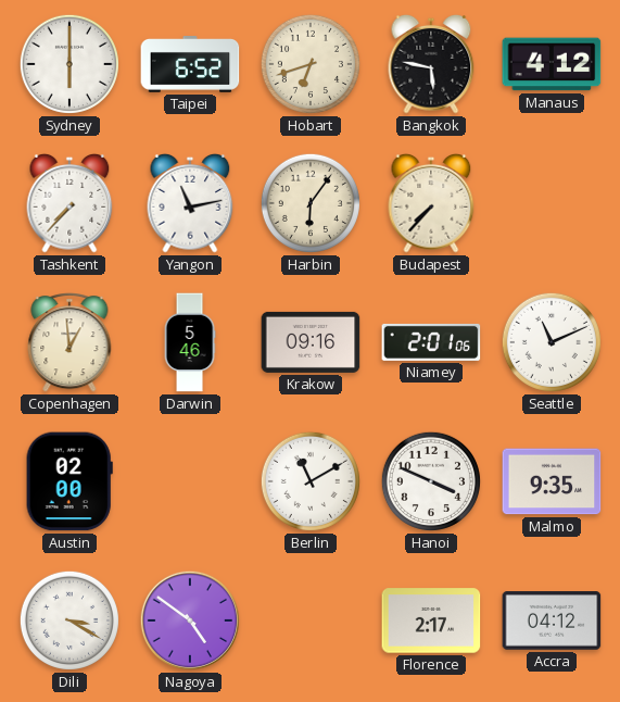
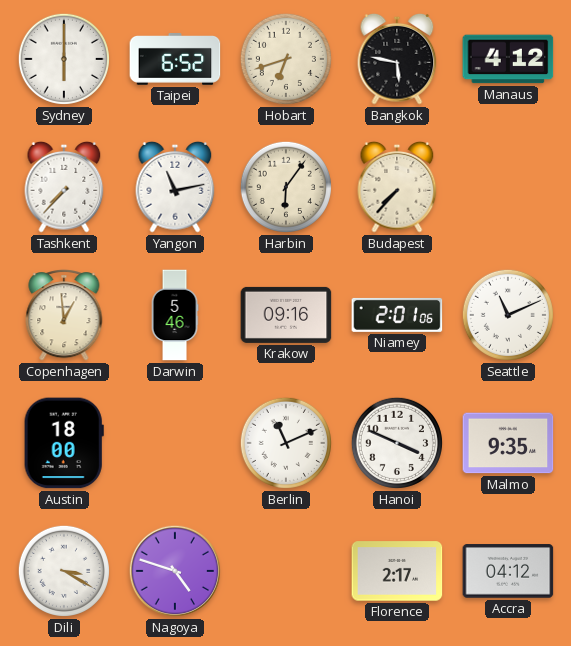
Austin: 02:00 -> 18:00
Berlin: 11:10 -> 11:11
Nagoya: 4:51 -> 4:48
